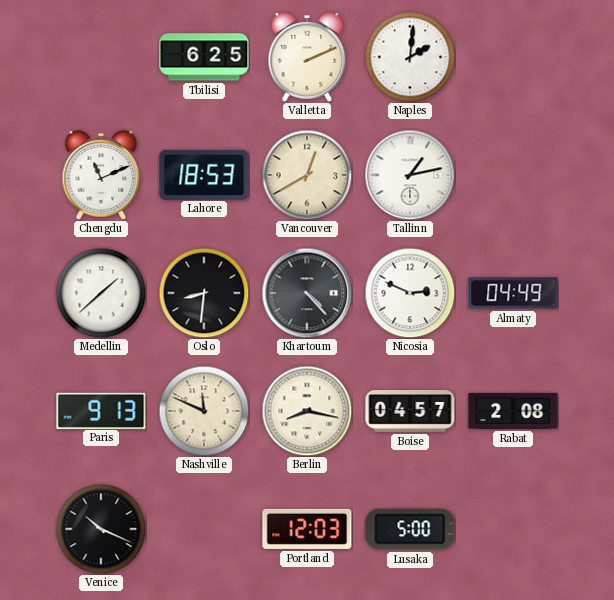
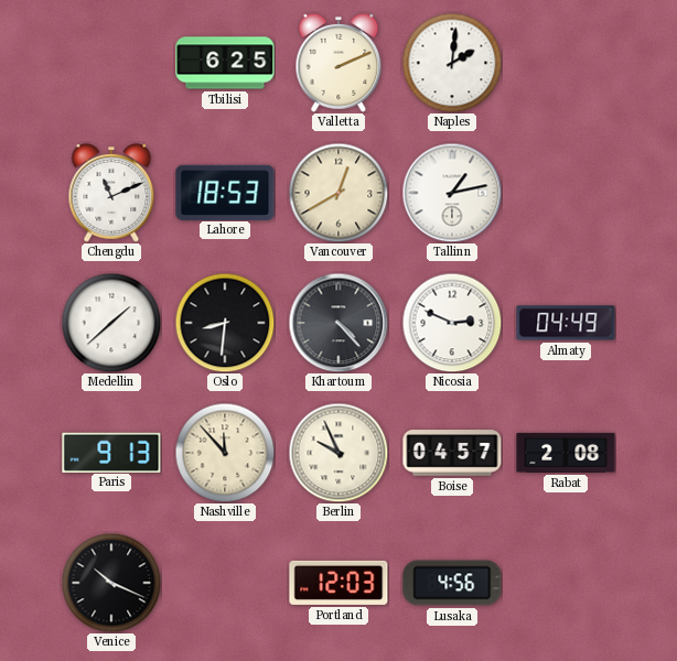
Nashville: 11:49 -> 11:53
Berlin: 8:17 -> 9:56
Lusaka: 5:00 -> 4:56
